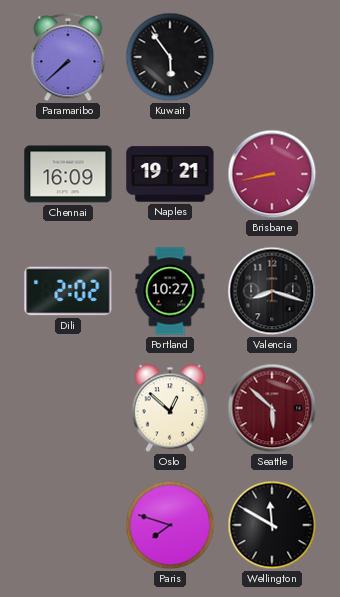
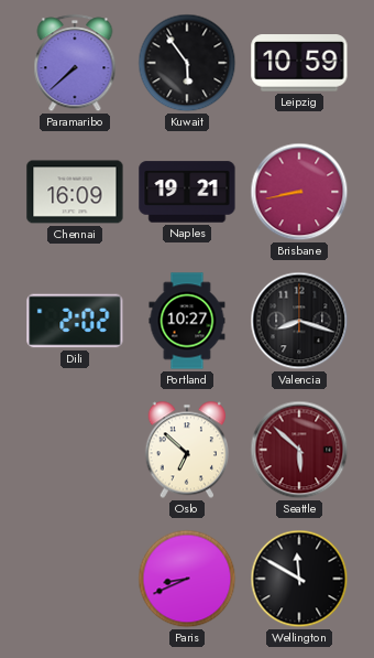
Leipzig: none -> 10:59
Oslo: 12:52 -> 6:52
Paris: 7:48 -> 8:41
